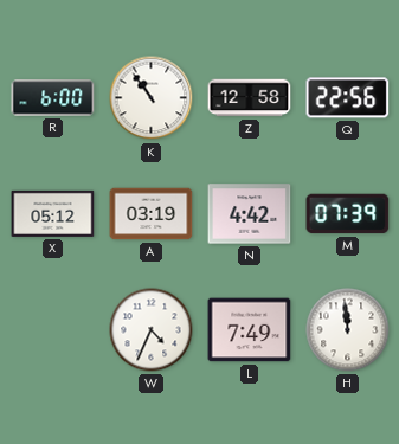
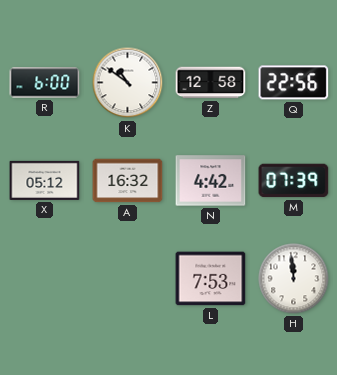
K: 10:54 -> 10:51
A: 03:19 -> 16:32
W: 4:34 -> none
L: 7:49 -> 7:53
